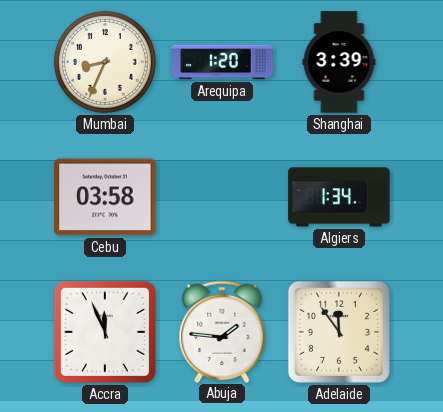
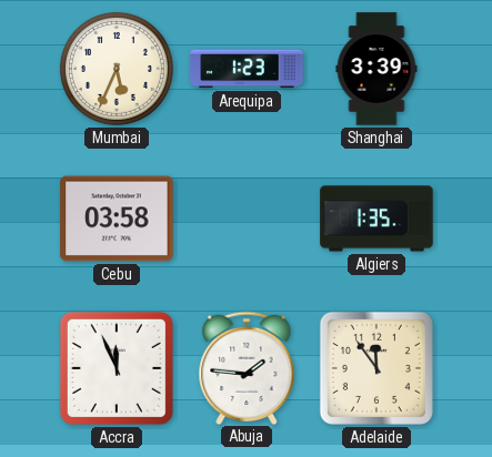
Mumbai: 8:34 -> 5:34
Arequipa: 1:20 -> 1:23
Algiers: 1:34 -> 1:35
